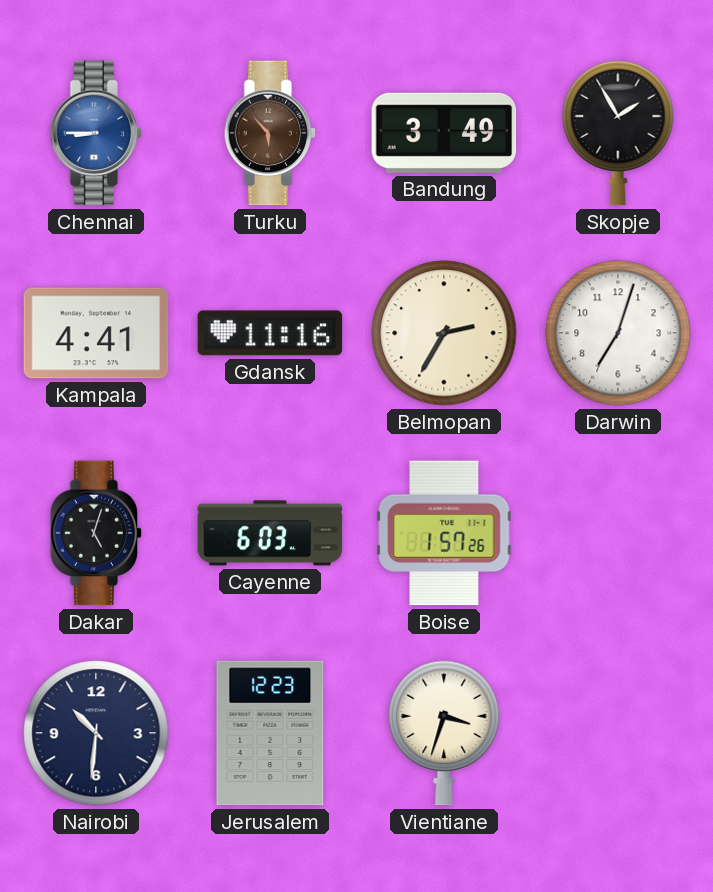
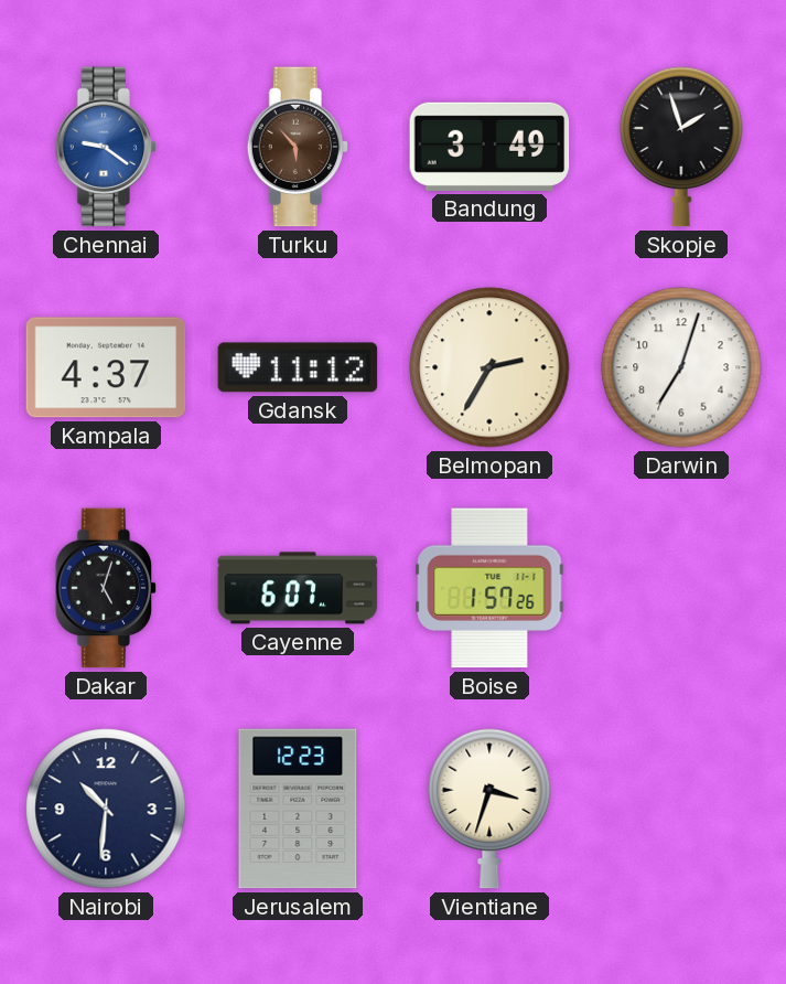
Chennai: 8:45 -> 9:21
Skopje: 1:55 -> 1:57
Kampala: 4:41 -> 4:37
Gdansk: 11:16 -> 11:12
Cayenne: 6:03 -> 6:07
